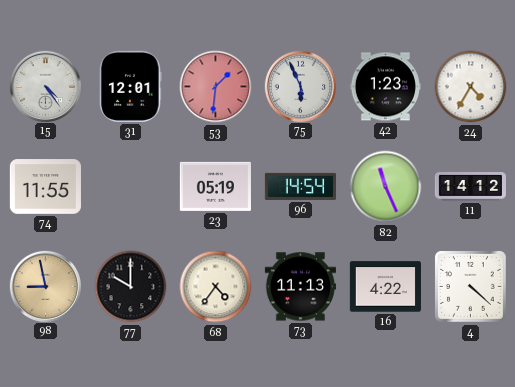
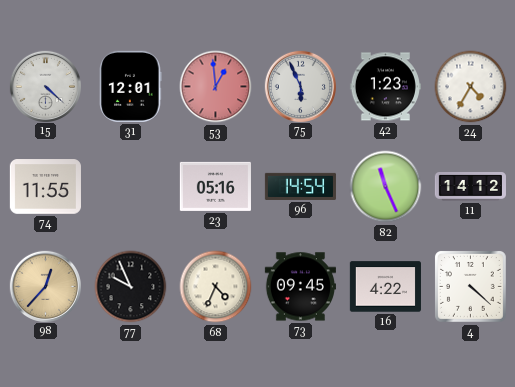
15: 4:24 -> 4:22
53: 1:31 -> 12:59
23: 05:19 -> 05:16
98: 8:58 -> 12:37
77: 10:00 -> 9:56
68: 4:36 -> 4:34
73: 11:13 -> 09:45
